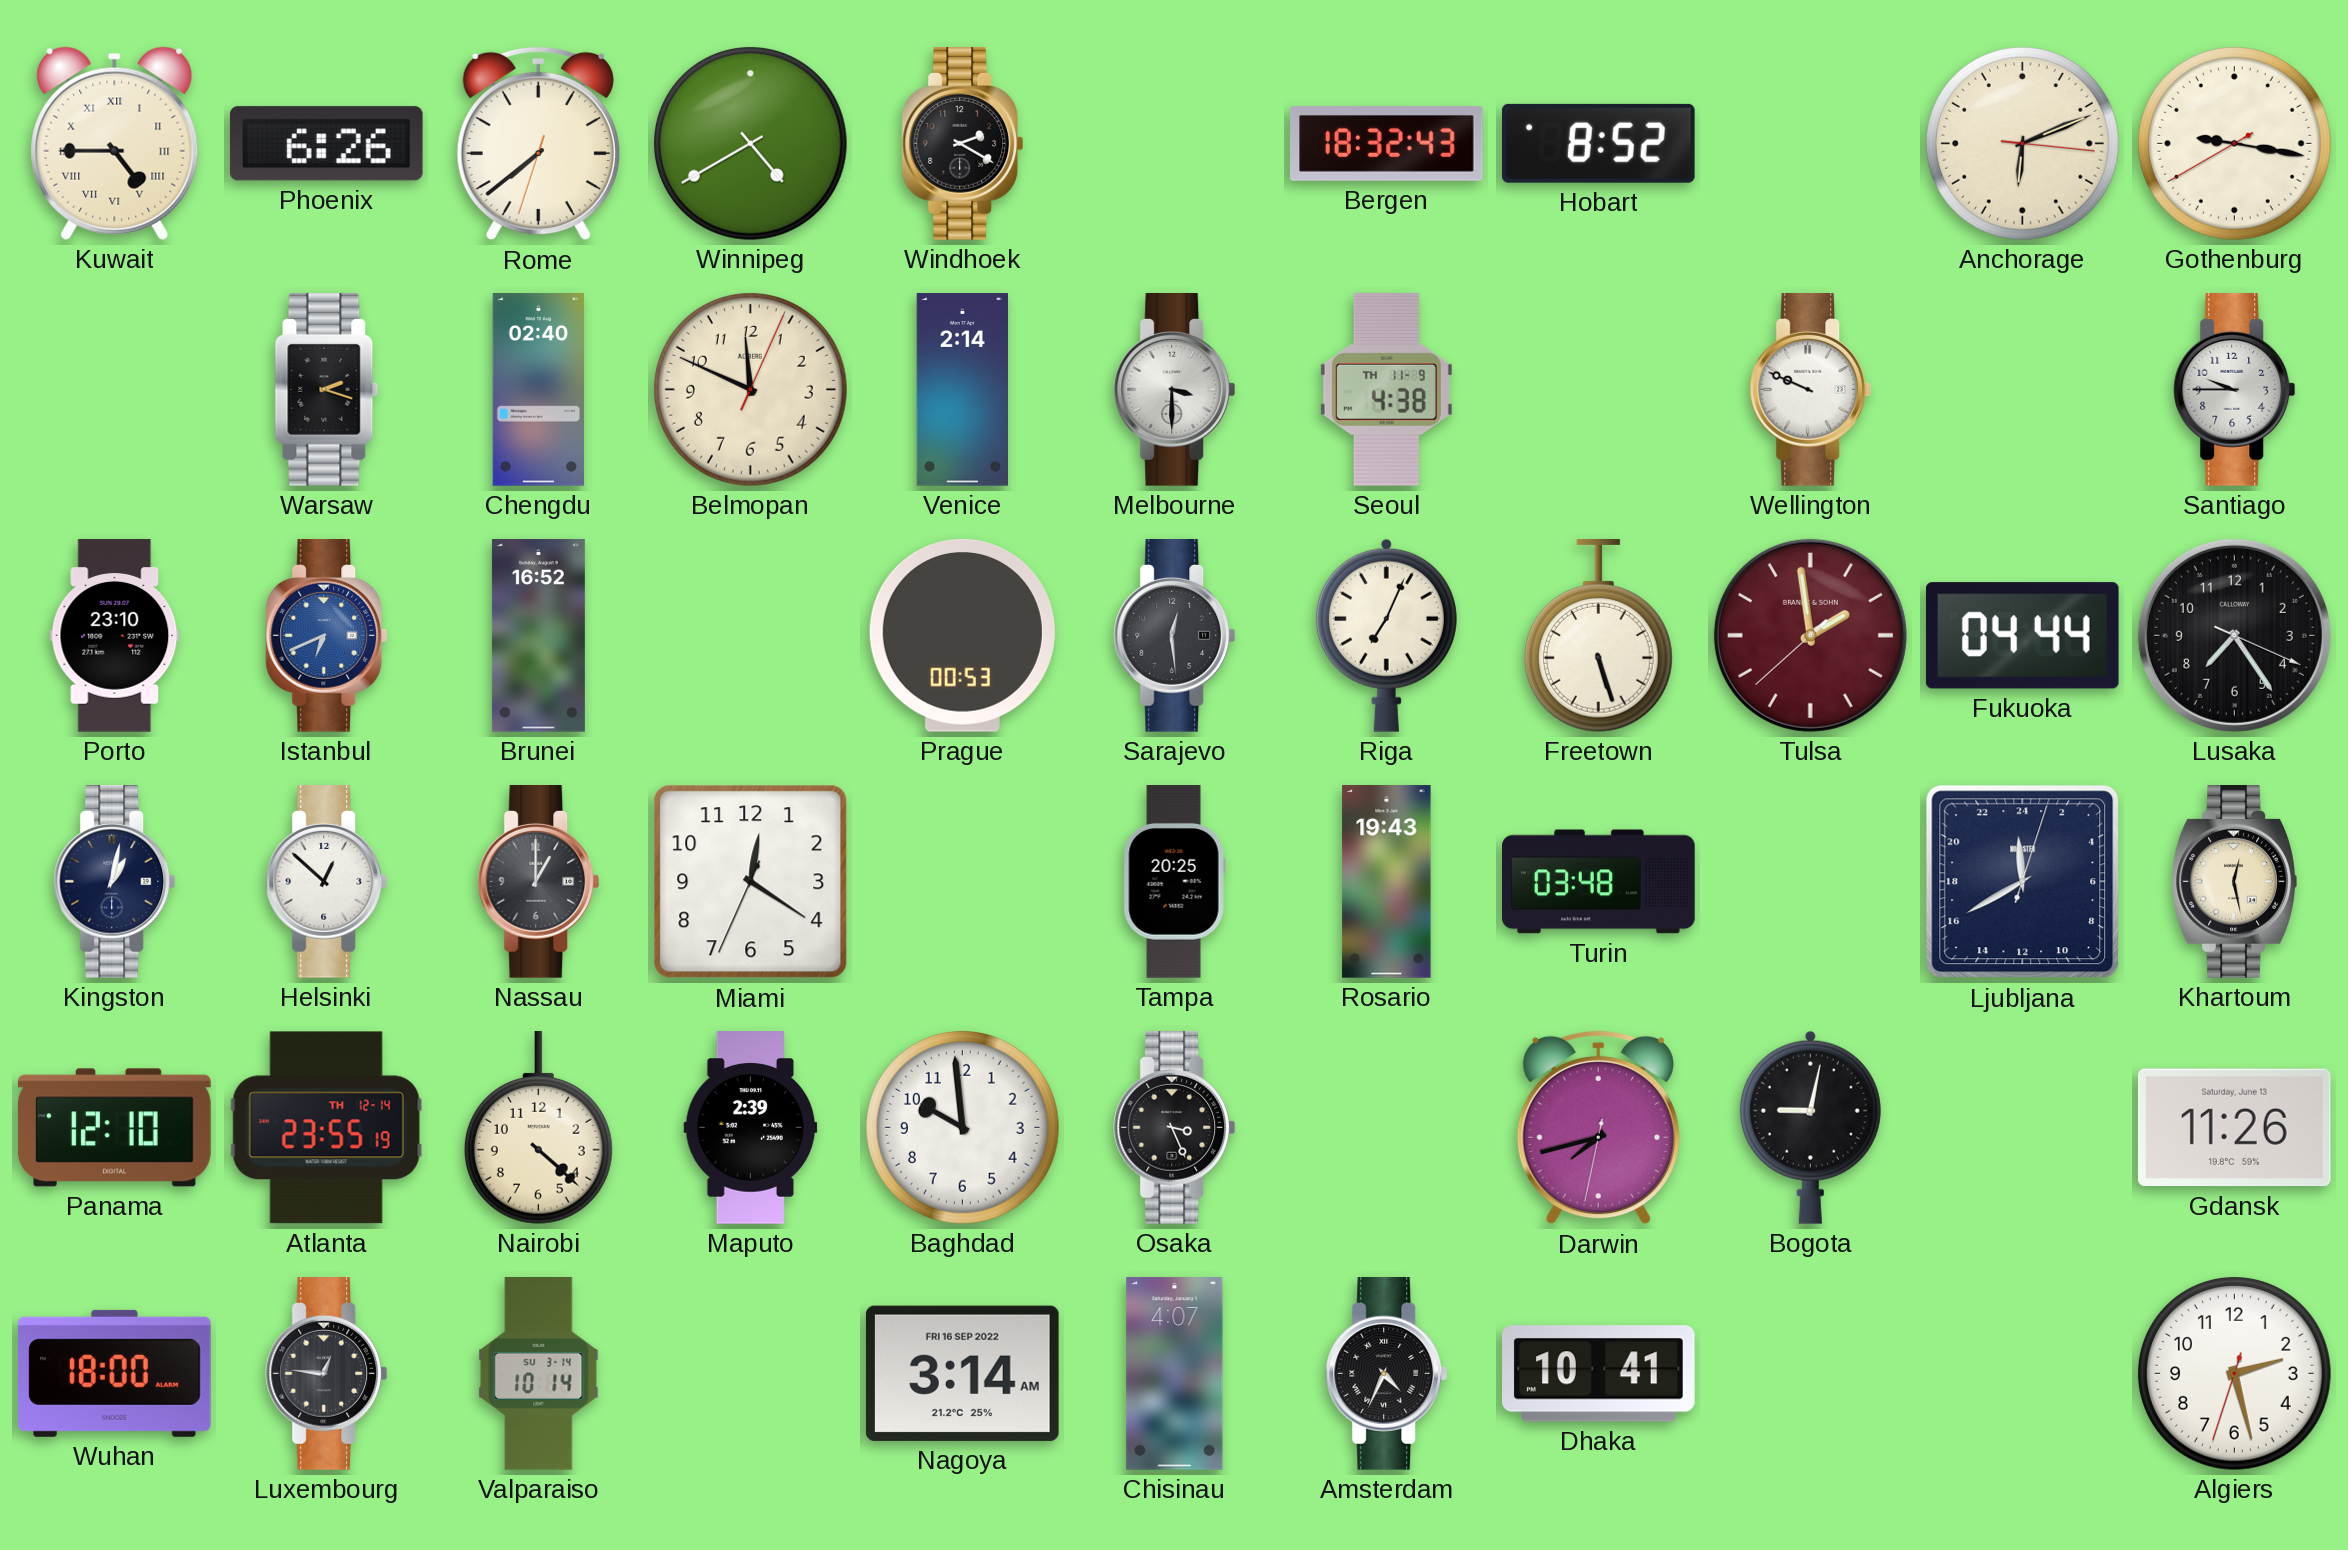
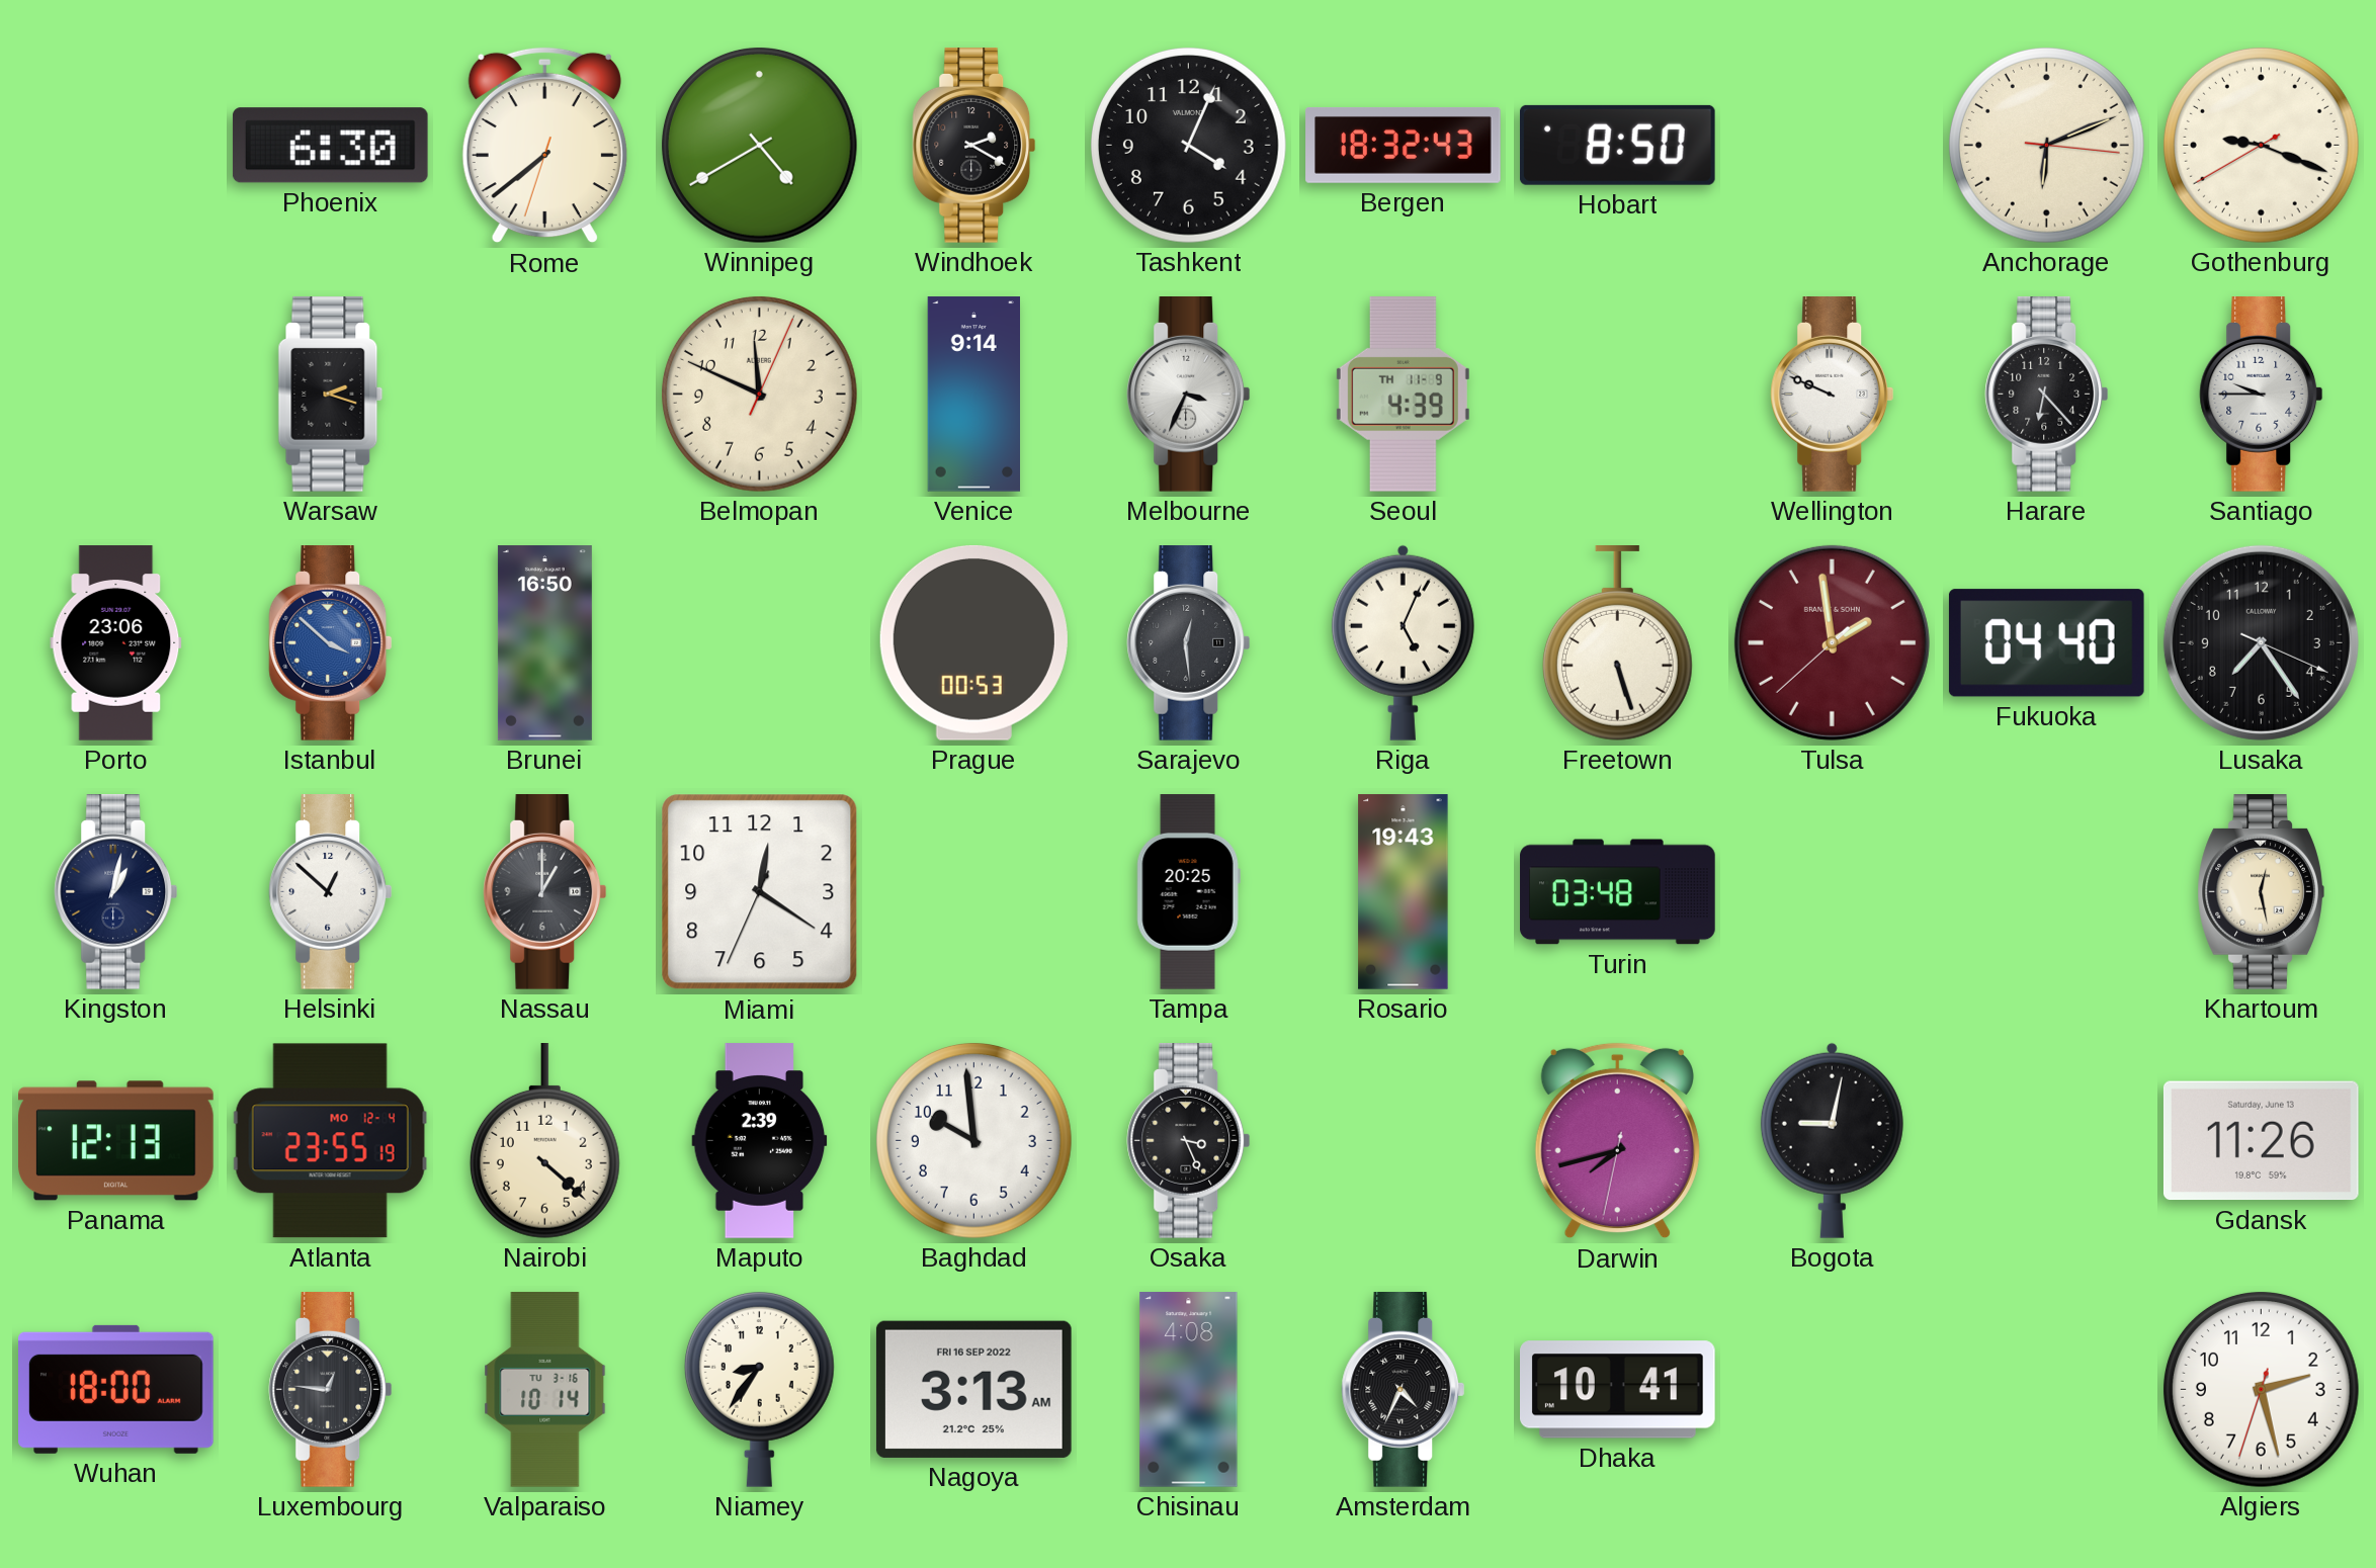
Kuwait: 4:45 -> none
Phoenix: 6:26 -> 6:30
Tashkent: none -> 4:04
Hobart: 8:52 -> 8:50
Gothenburg: 9:16 -> 9:18
Chengdu: 02:40 -> none
Venice: 2:14 -> 9:14
Melbourne: 3:30 -> 3:34
Seoul: 4:38 -> 4:39
Harare: none -> 6:23
Porto: 23:10 -> 23:06
Istanbul: 6:41 -> 3:52
Brunei: 16:52 -> 16:50
Riga: 7:04 -> 5:04
Fukuoka: 04:44 -> 04:40
Ljubljana: 23:40 -> none
Panama: 12:10 -> 12:13
Atlanta date: TH 12-14 -> MO 12-4
Valparaiso date: SU 3-14 -> TU 3-16
Niamey: none -> 8:36
Nagoya: 3:14 -> 3:13
Chisinau: 4:07 -> 4:08
